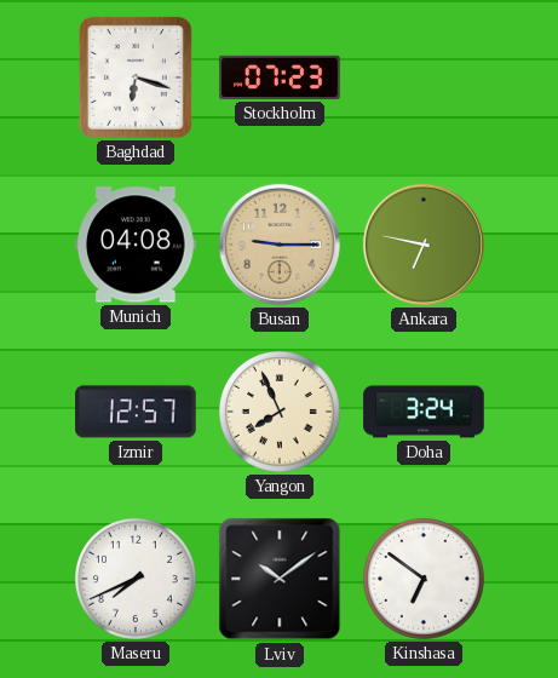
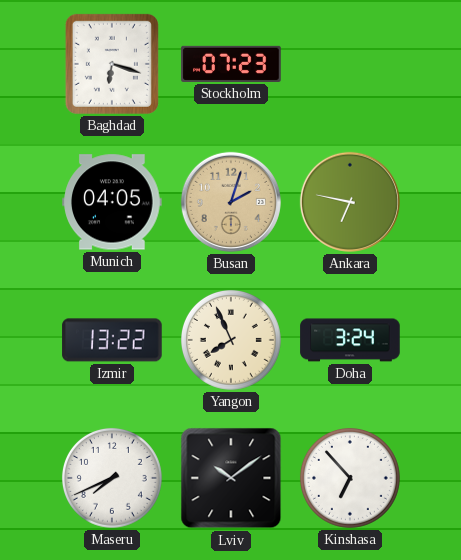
Munich: 04:08 -> 04:05
Busan: 9:15 -> 2:03
Izmir: 12:57 -> 13:22
Kinshasa: 6:51 -> 6:53
